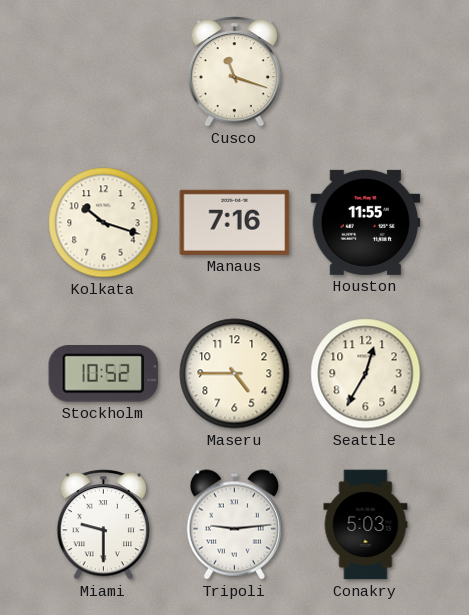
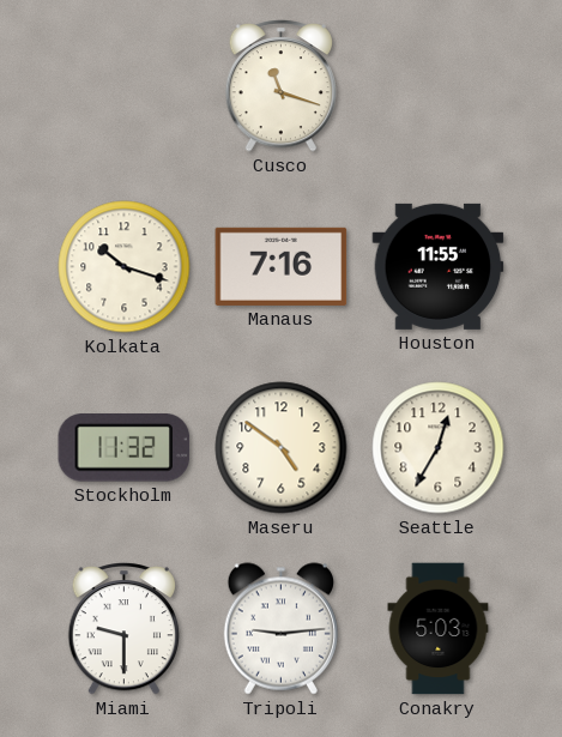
Stockholm: 10:52 -> 11:32
Maseru: 4:45 -> 4:51
